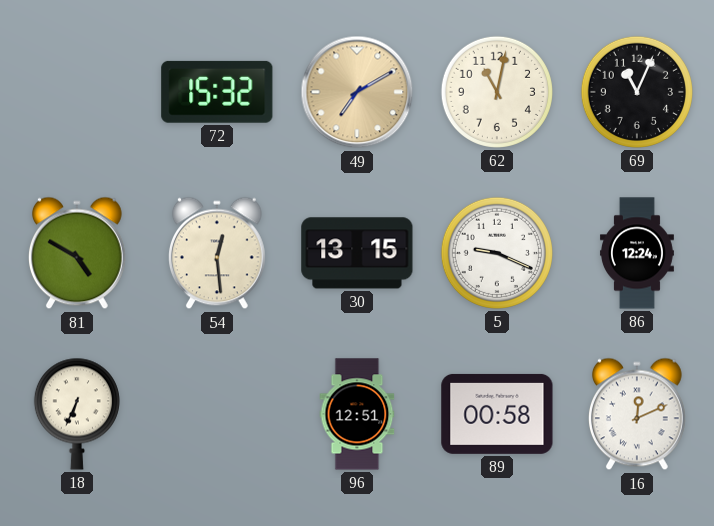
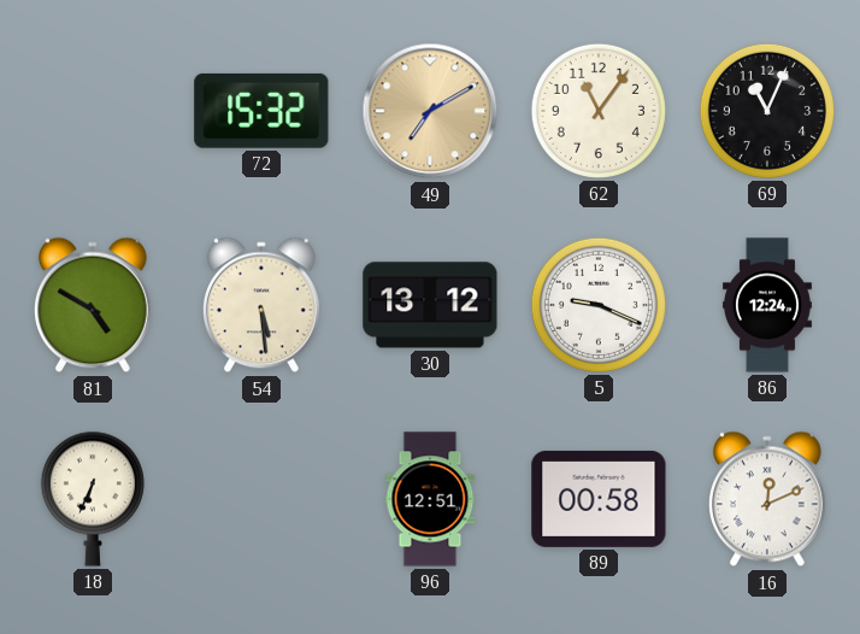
62: 11:02 -> 11:06
54: 12:29 -> 5:29
30: 13:15 -> 13:12
